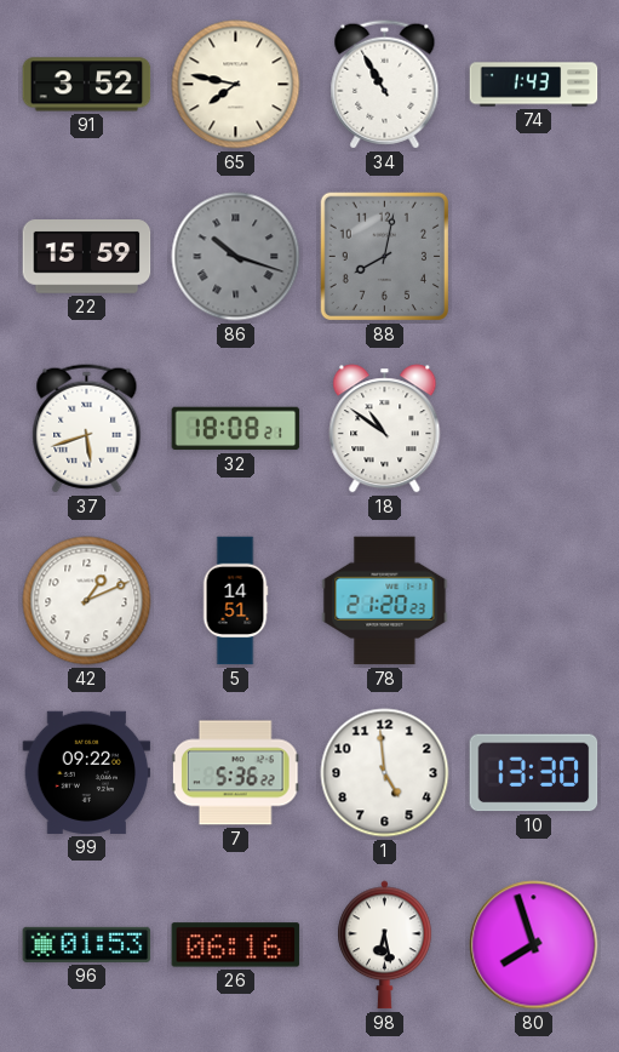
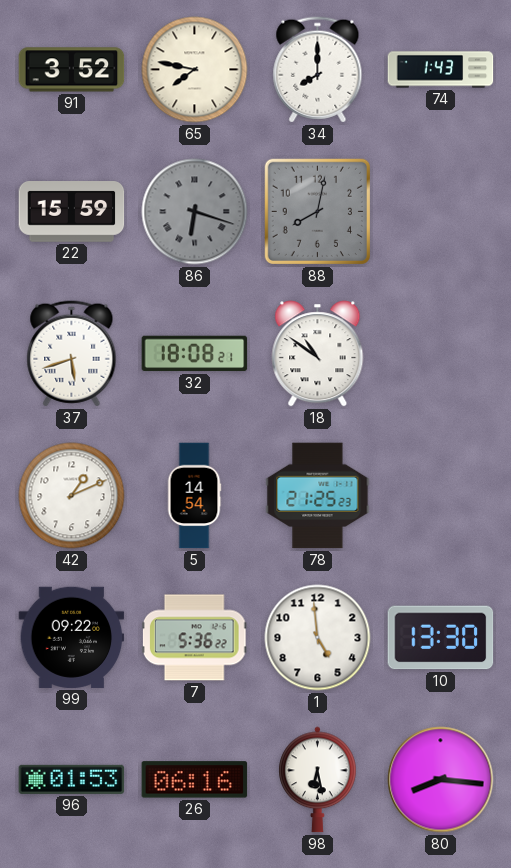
34: 10:55 -> 8:00
86: 10:18 -> 6:18
5: 14:51 -> 14:54
78: 21:20 -> 21:25
80: 7:57 -> 8:16
